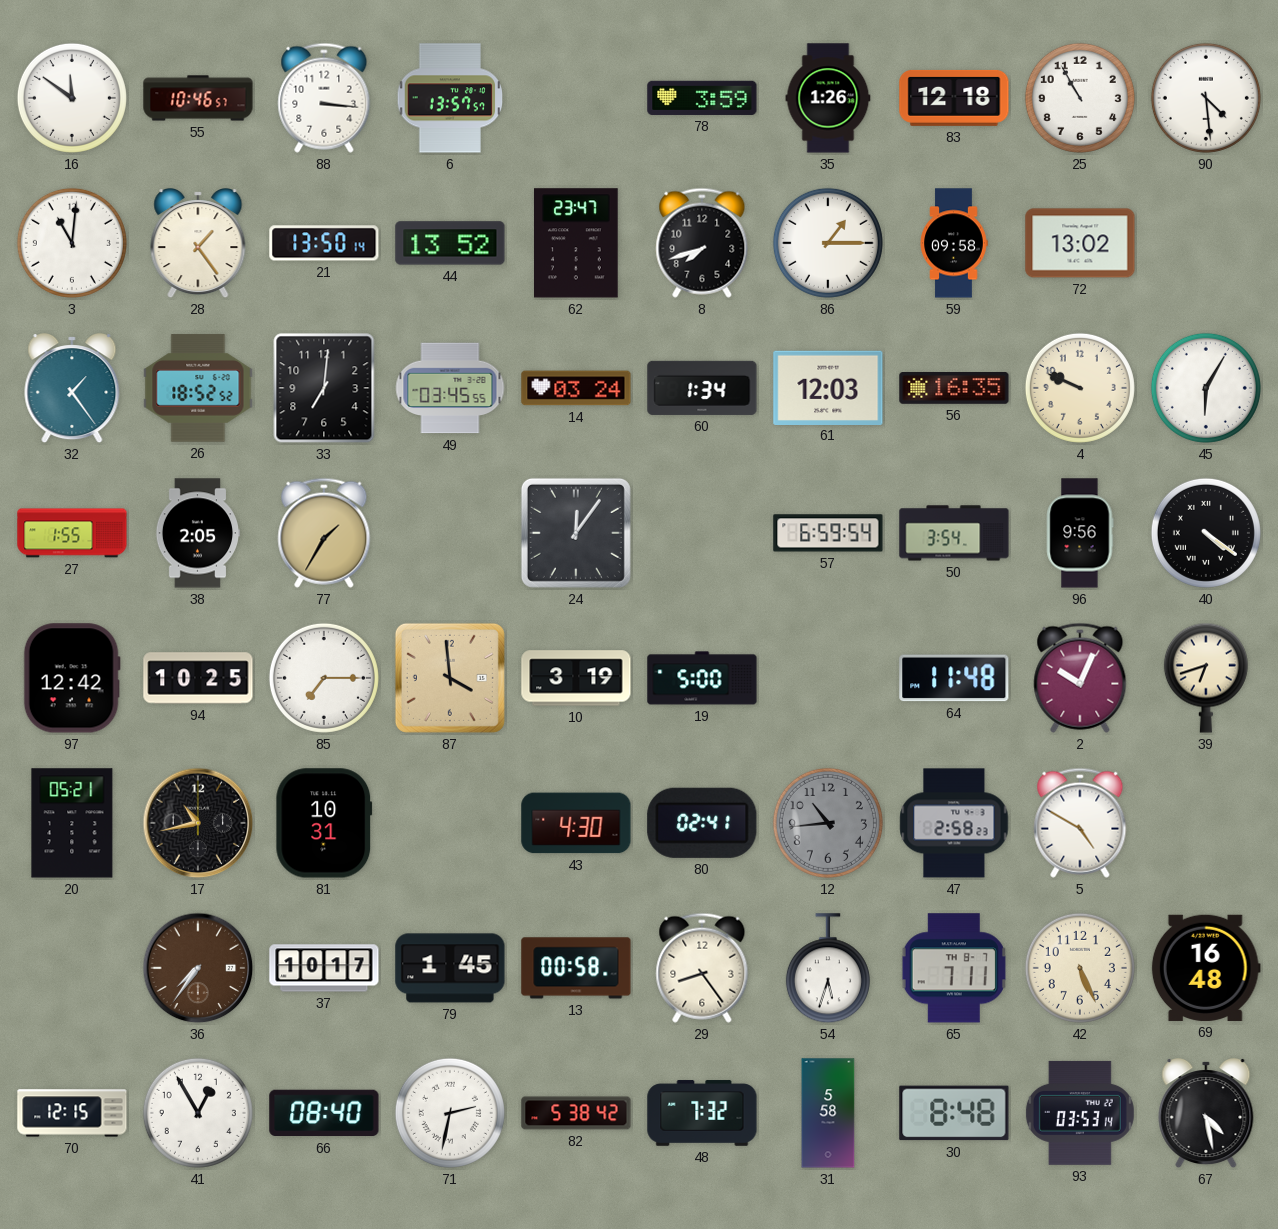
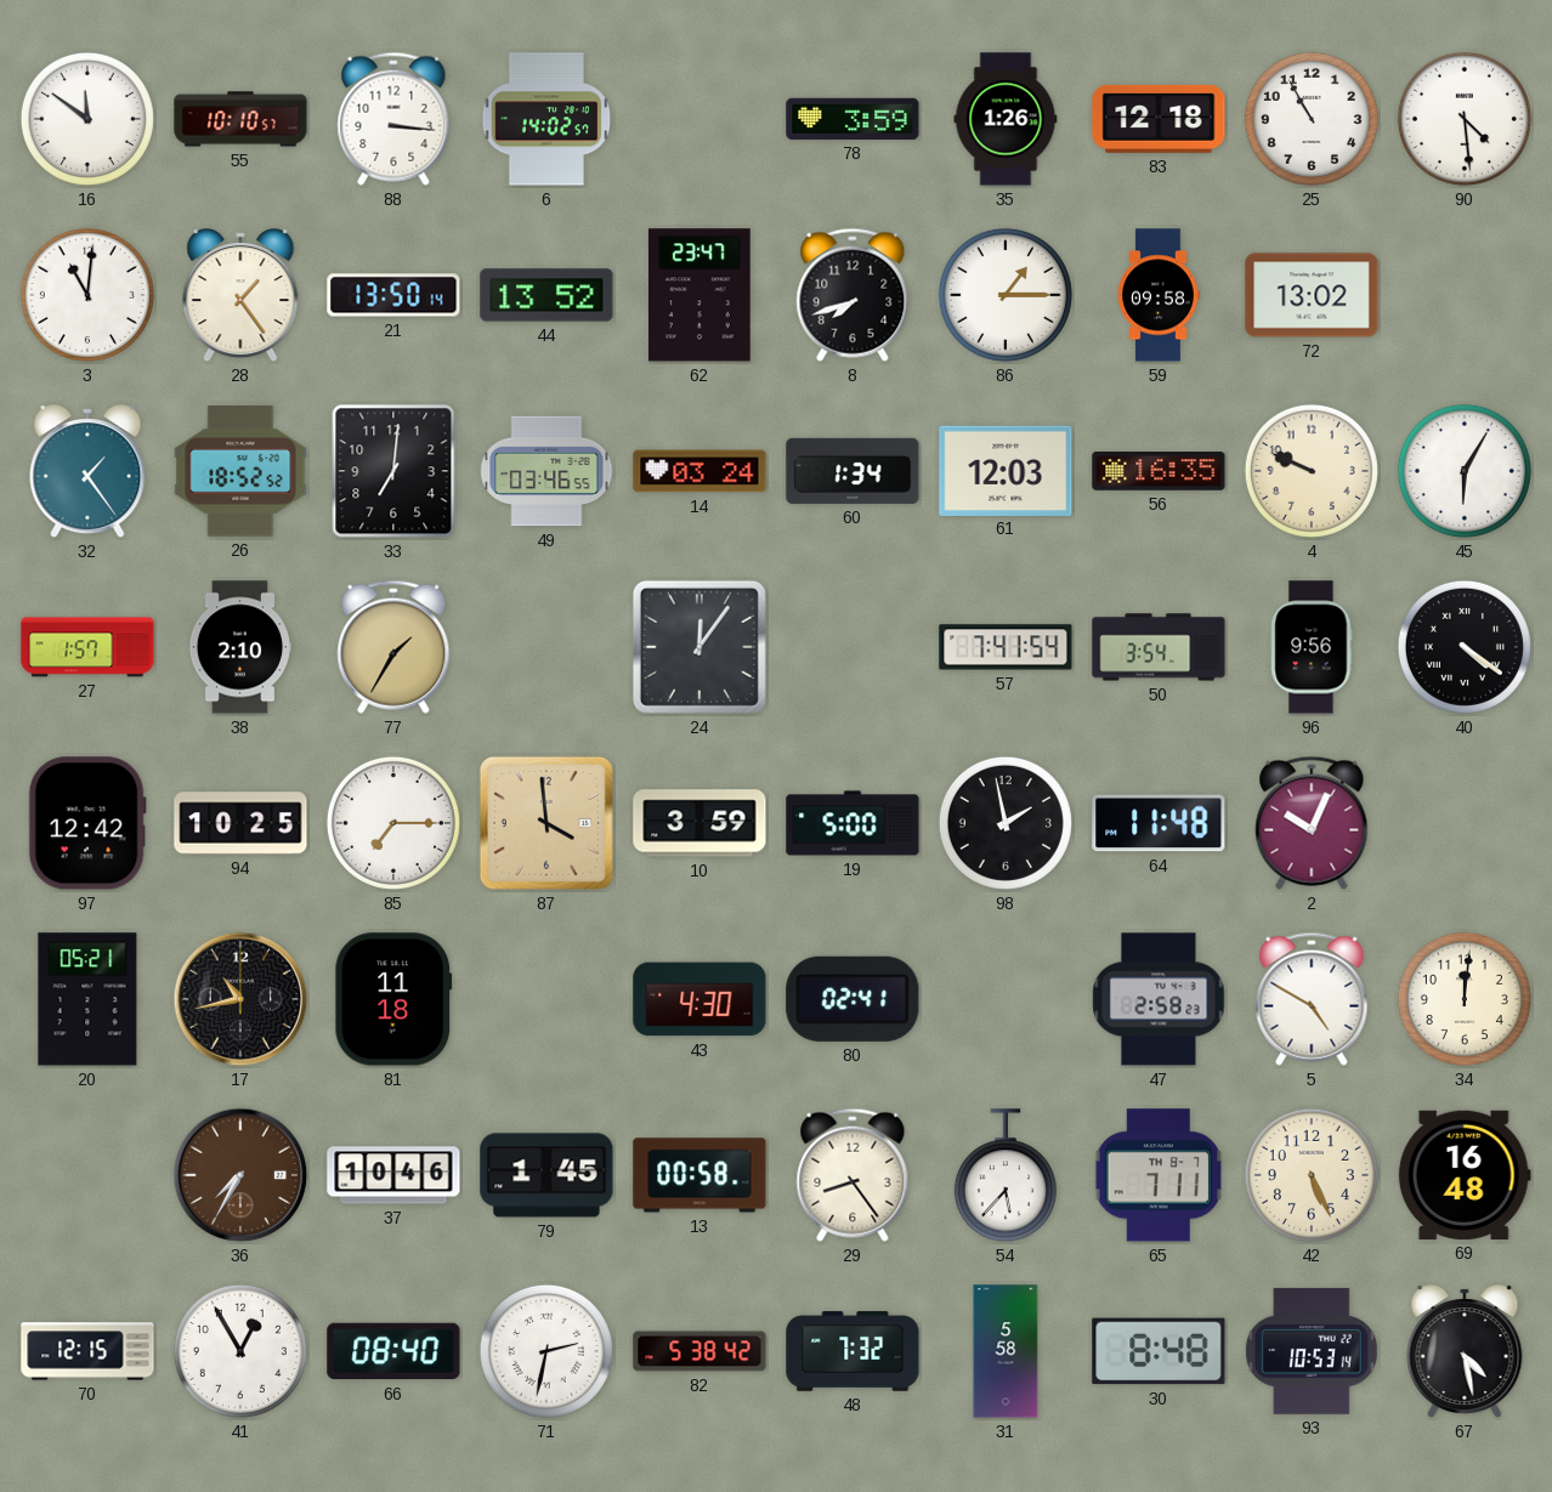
55: 10:46 -> 10:10
6: 13:57 -> 14:02
49: 03:45 -> 03:46
27: 1:55 -> 1:57
38: 2:05 -> 2:10
57: 6:59 -> 7:41
10: 3:19 -> 3:59
98: none -> 1:58
39: 6:42 -> none
81: 10:31 -> 11:18
12: 10:44 -> none
34: none -> 12:01
36: 7:36 -> 7:35
37: 10:17 -> 10:46
54: 5:33 -> 5:37
93: 03:53 -> 10:53
